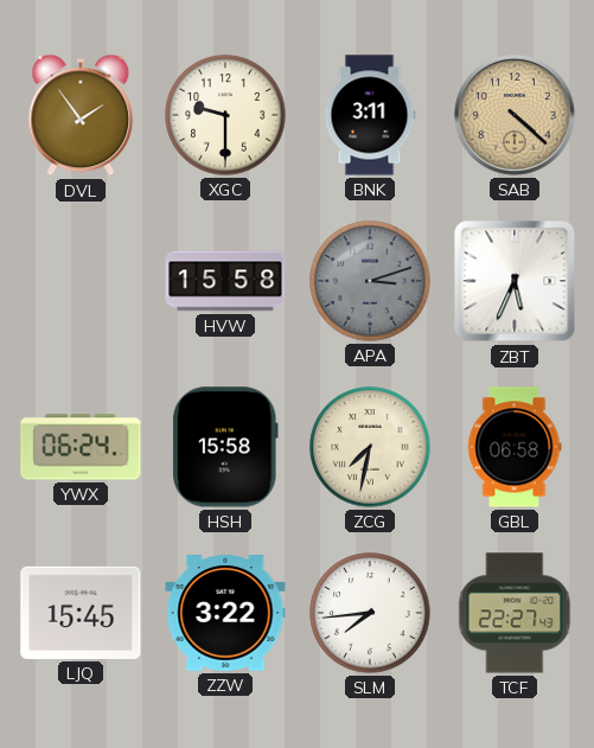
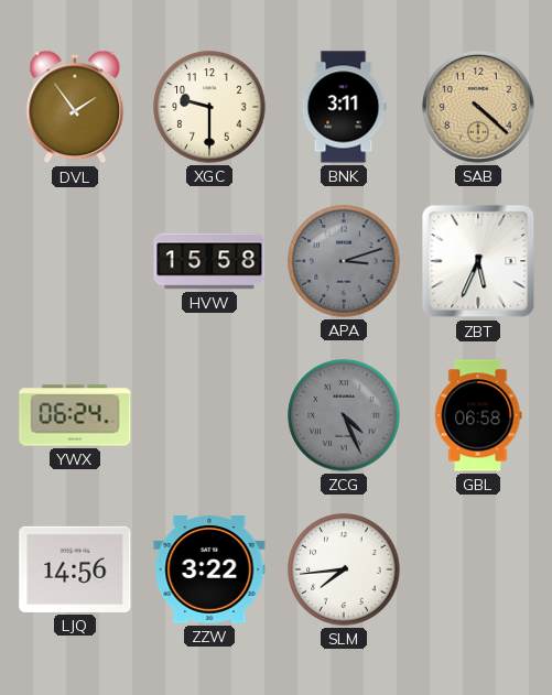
HSH: 15:58 -> none
ZCG: 7:32 -> 4:26
ZCG dial: cream -> grey
LJQ: 15:45 -> 14:56
TCF: 22:27 -> none
